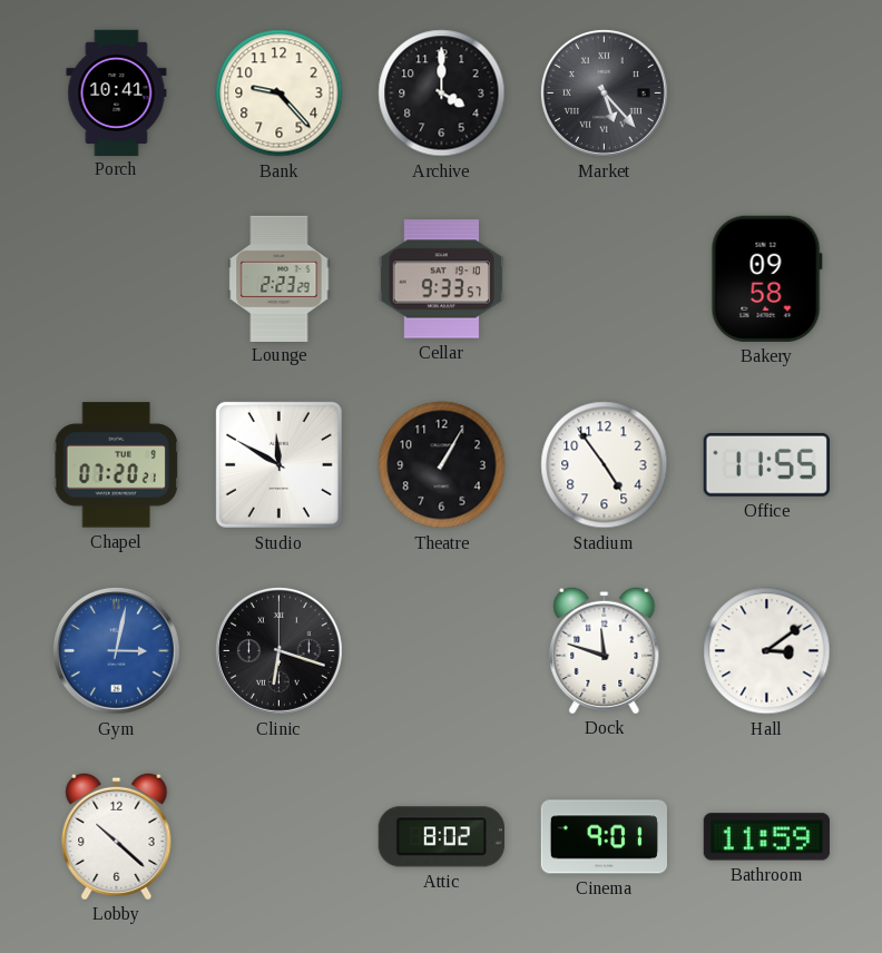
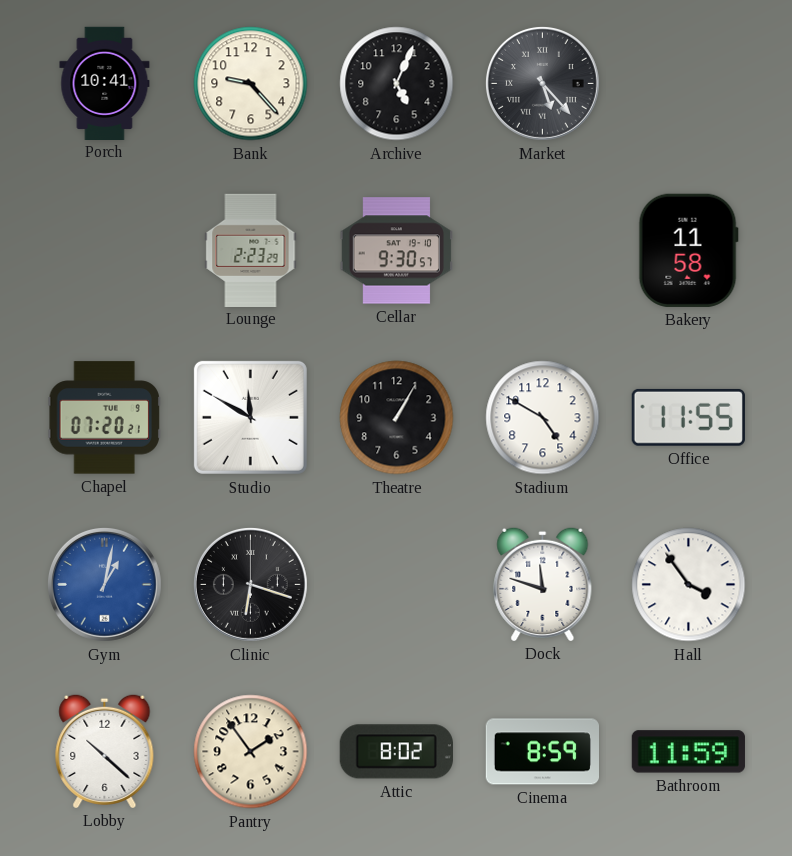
Archive: 4:00 -> 5:04
Cellar: 9:33 -> 9:30
Bakery: 09:58 -> 11:58
Stadium: 4:54 -> 4:50
Gym: 3:02 -> 1:02
Hall: 3:09 -> 3:54
Pantry: none -> 1:54
Cinema: 9:01 -> 8:59
